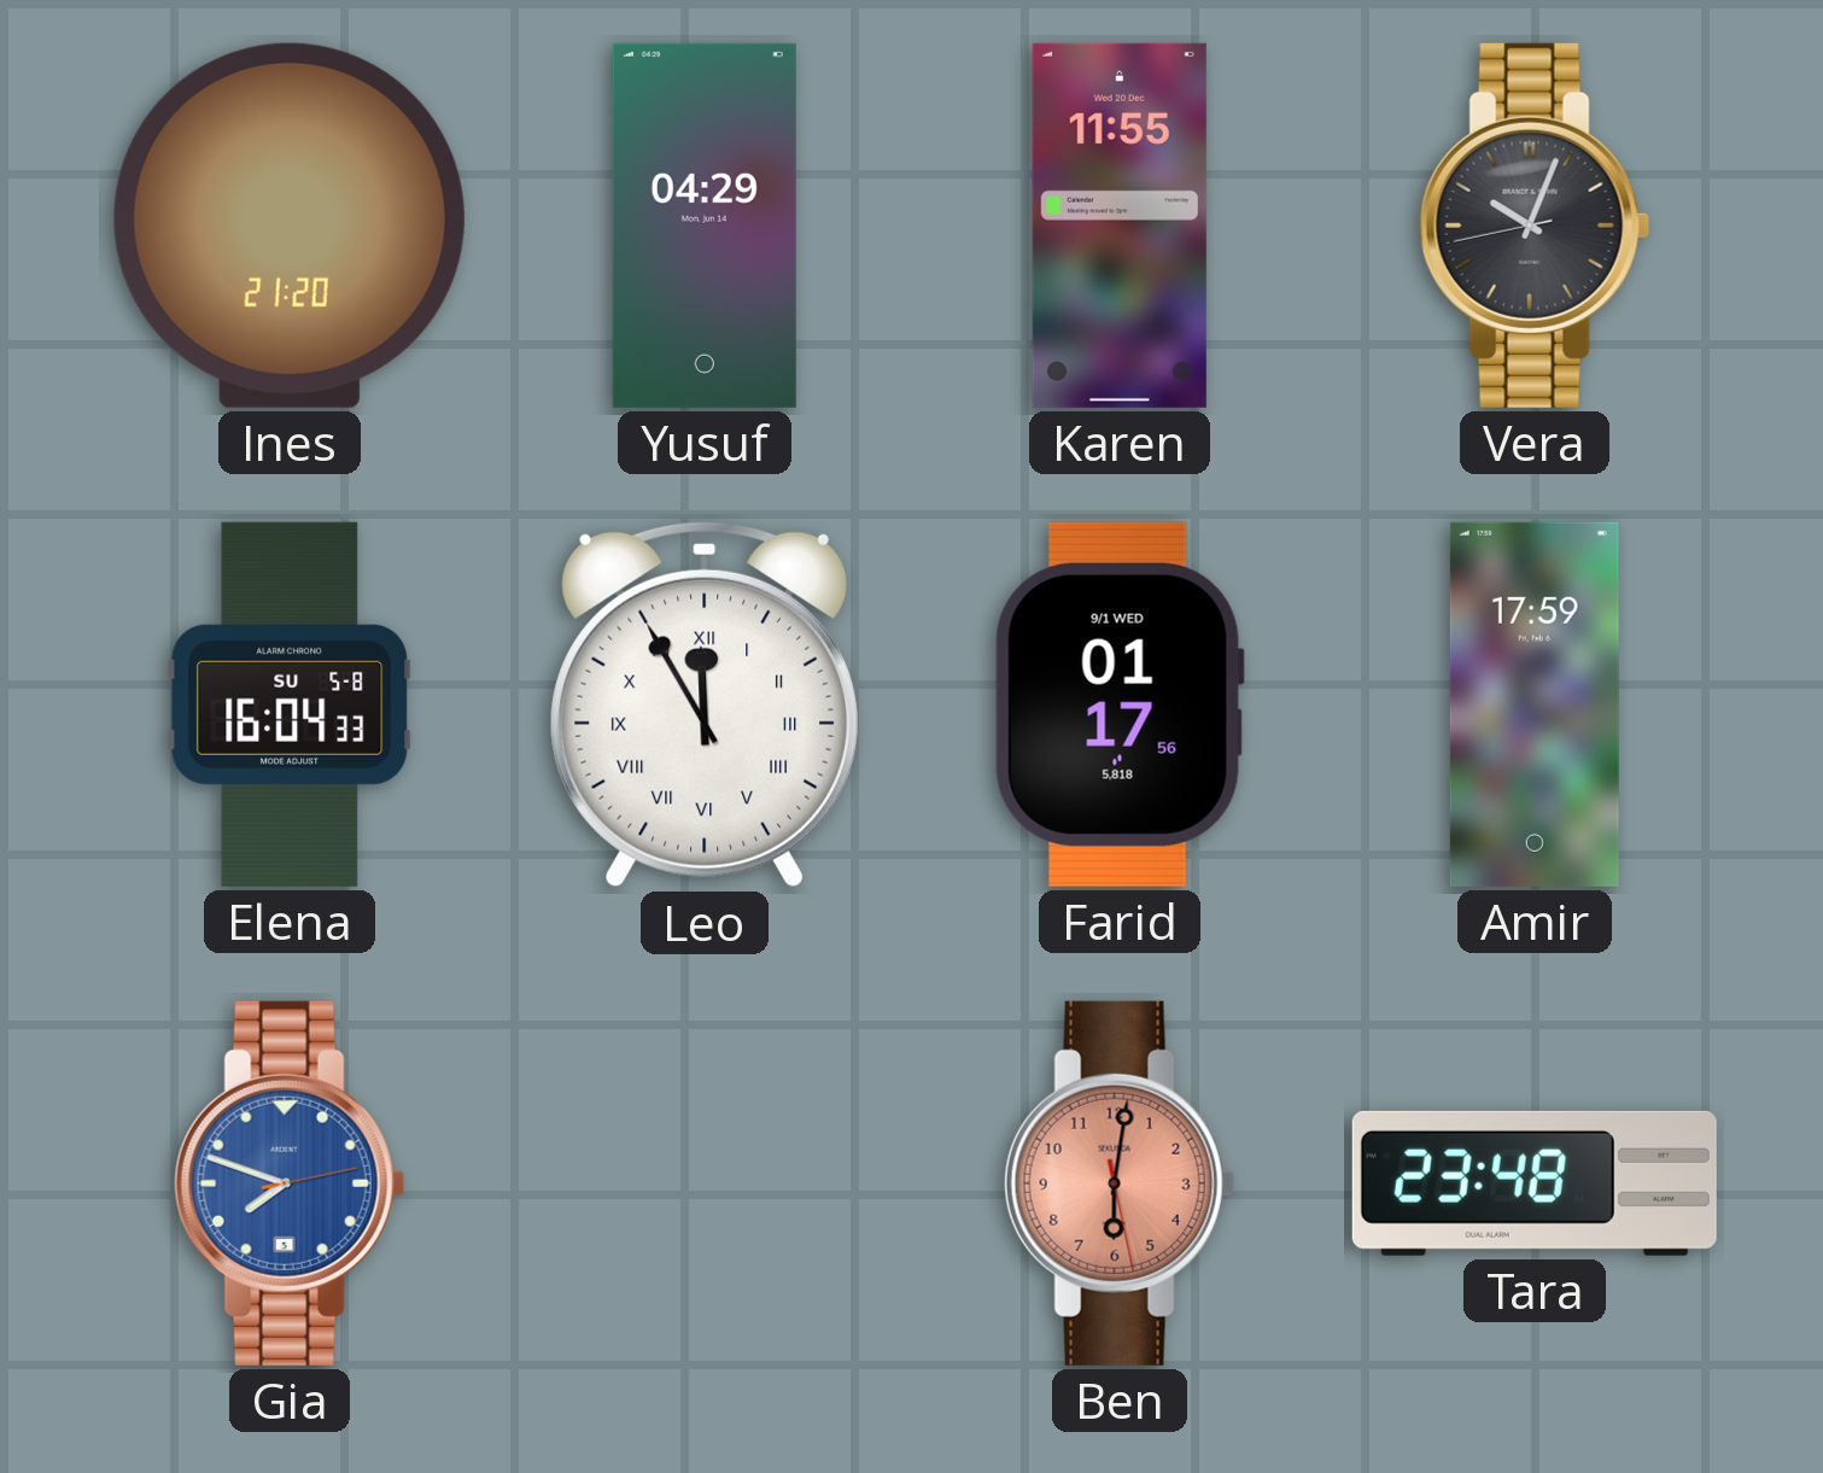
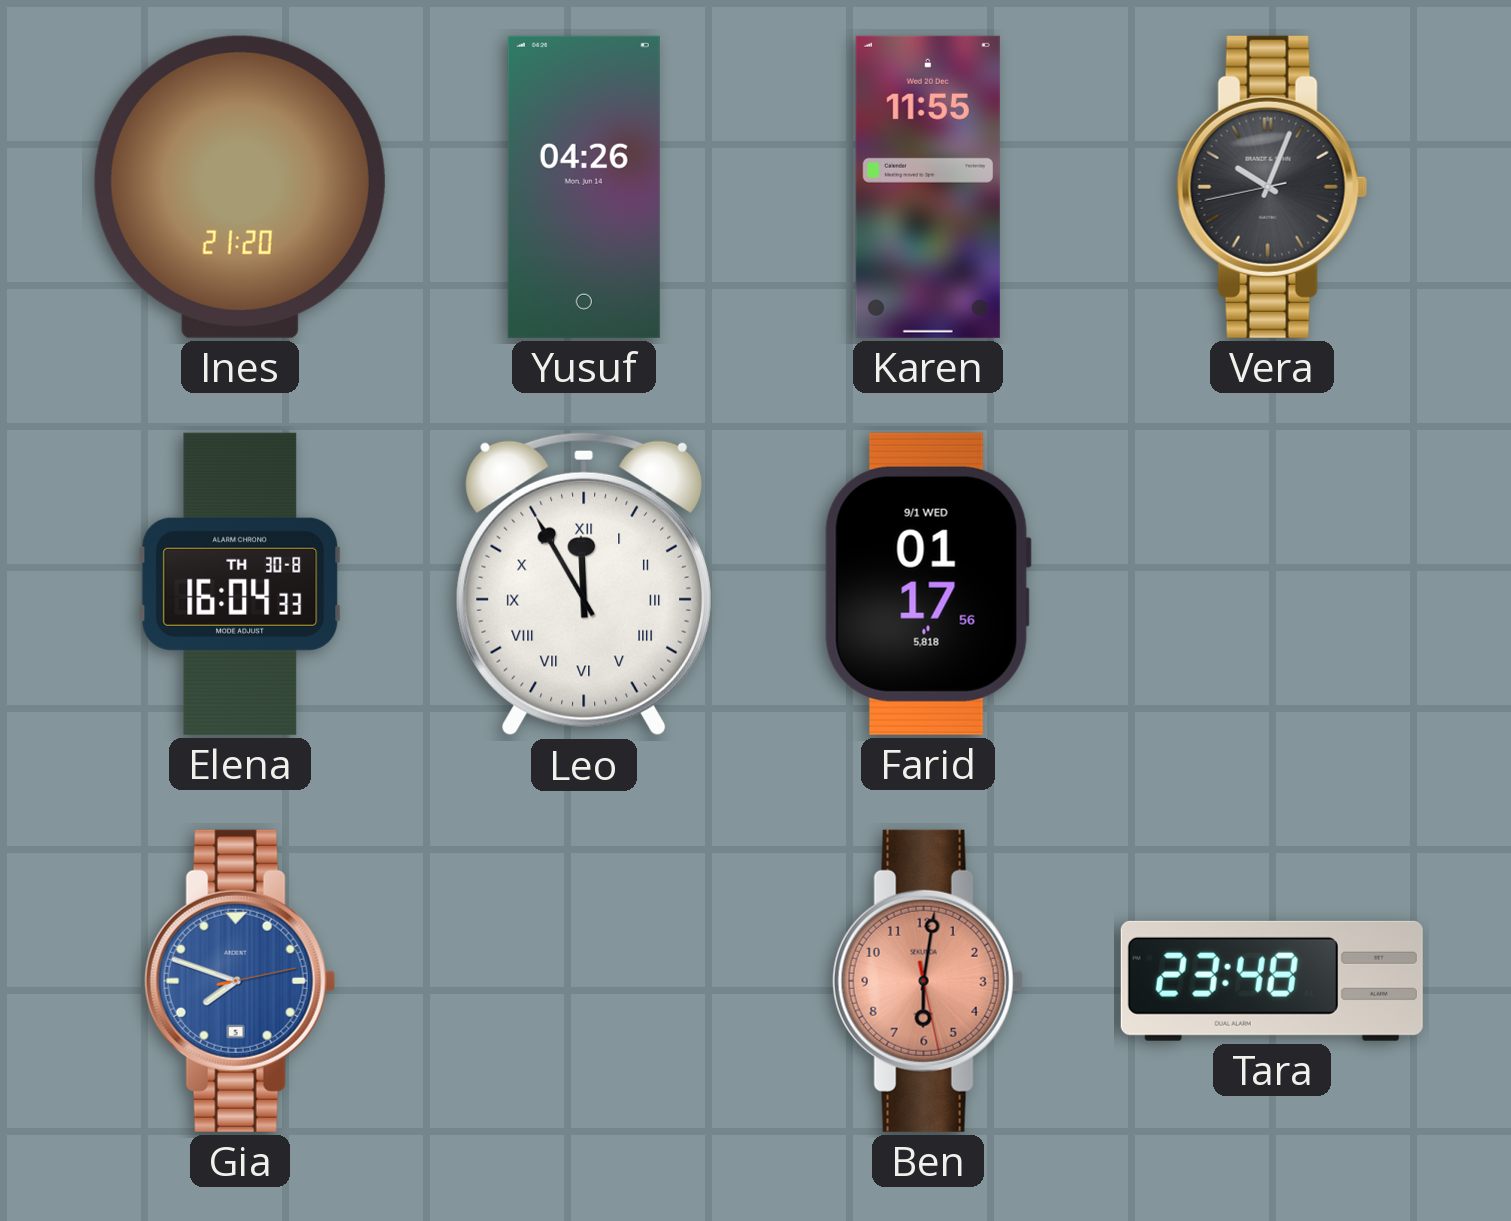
Yusuf: 04:29 -> 04:26
Elena date: SU 5-8 -> TH 30-8
Amir: 17:59 -> none
